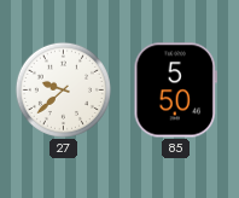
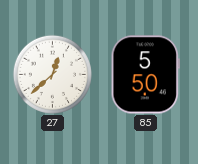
27: 9:38 -> 12:38
